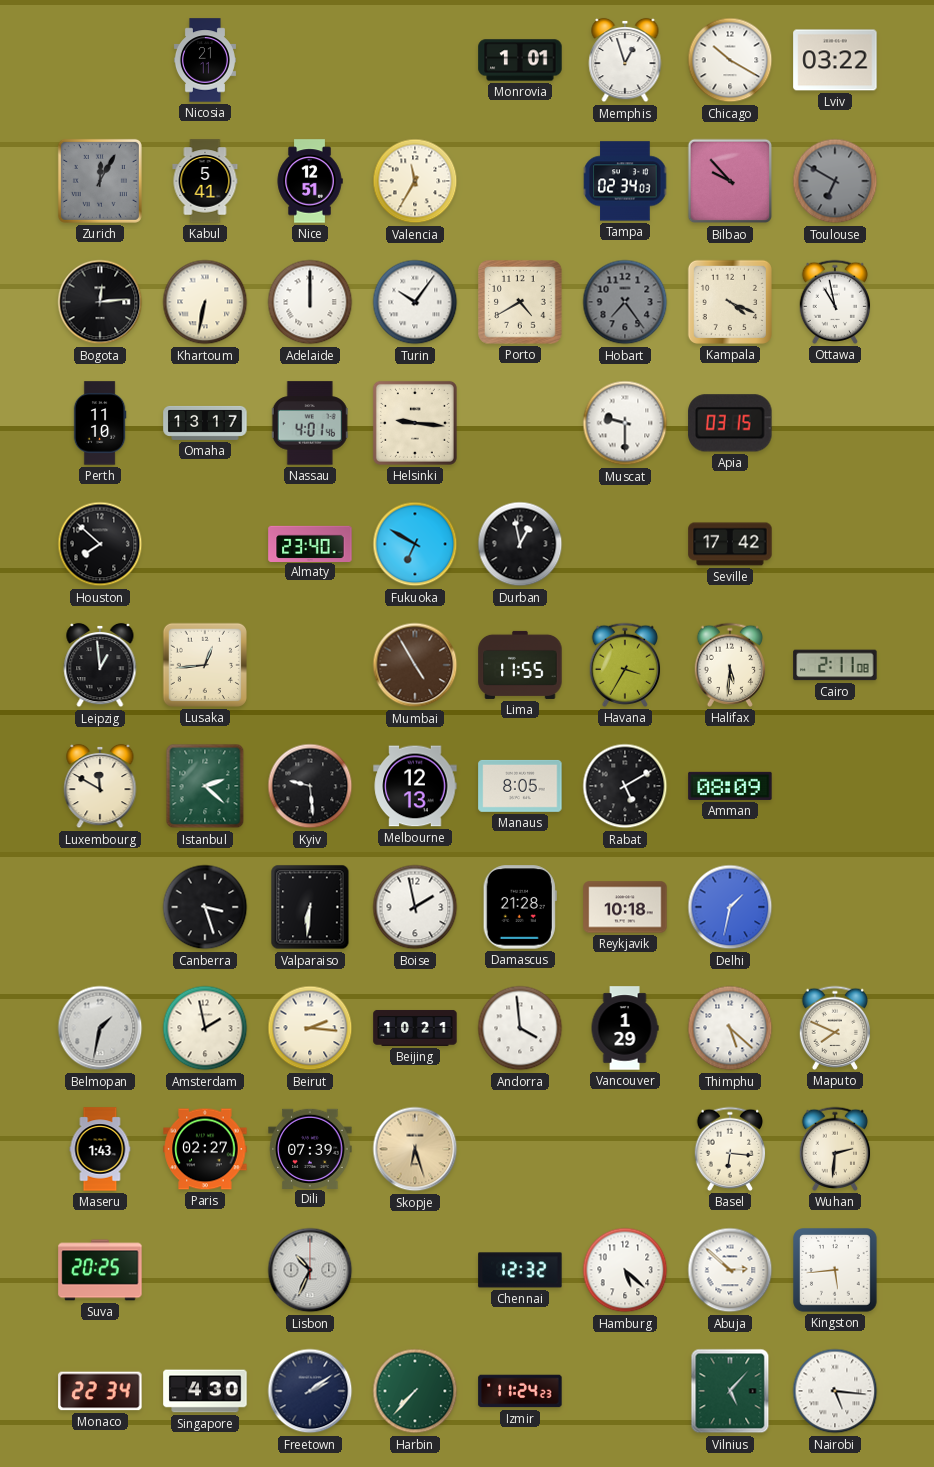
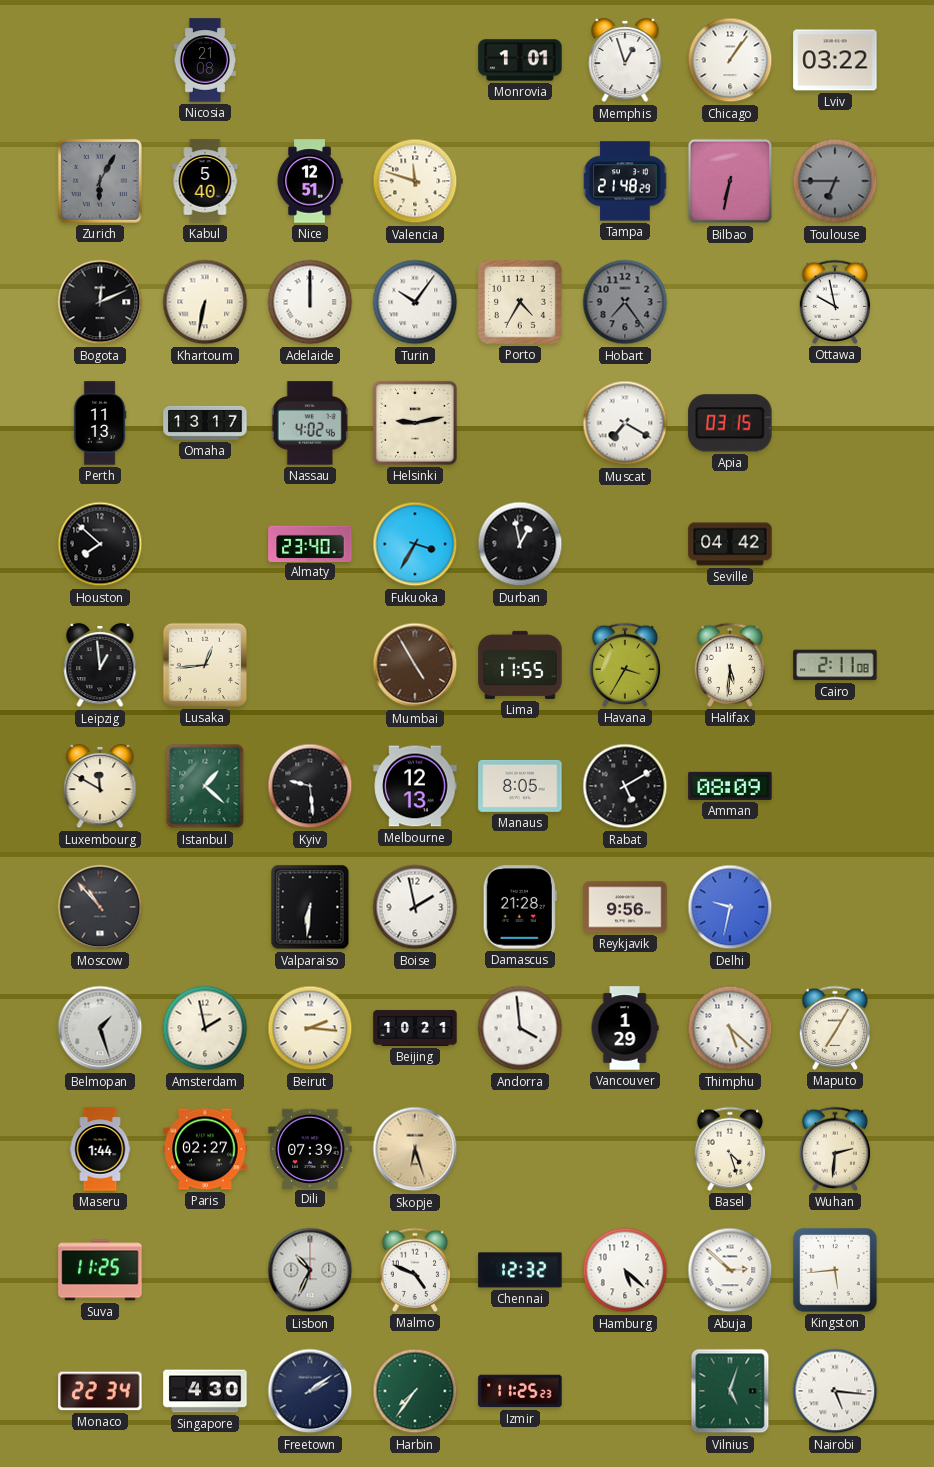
Nicosia: 21:11 -> 21:08
Chicago: 10:20 -> 1:06
Zurich: 12:05 -> 6:05
Kabul: 5:41 -> 5:40
Valencia: 11:35 -> 11:48
Tampa: 02:34 -> 21:48
Bilbao: 9:53 -> 6:32
Toulouse: 6:50 -> 6:45
Bogota: 12:14 -> 12:11
Porto: 4:40 -> 4:35
Kampala: 4:19 -> none
Ottawa: 10:58 -> 9:58
Perth: 11:10 -> 11:13
Nassau: 4:01 -> 4:02
Helsinki: 9:16 -> 9:13
Muscat: 9:30 -> 7:20
Fukuoka: 6:50 -> 3:35
Seville: 17:42 -> 04:42
Istanbul: 2:22 -> 1:22
Moscow: none -> 10:53
Canberra: 3:27 -> none
Reykjavik: 10:18 -> 9:56
Delhi: 1:32 -> 9:32
Belmopan: 1:32 -> 1:27
Maputo: 7:49 -> 7:05
Maseru: 1:43 -> 1:44
Basel: 6:16 -> 4:27
Suva: 20:25 -> 11:25
Malmo: none -> 4:49
Harbin: 7:37 -> 7:36
Izmir: 11:24 -> 11:25
Vilnius: 5:07 -> 5:03
